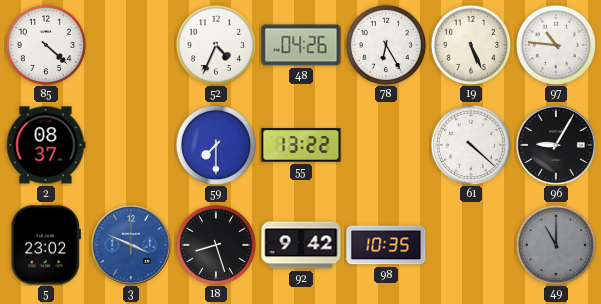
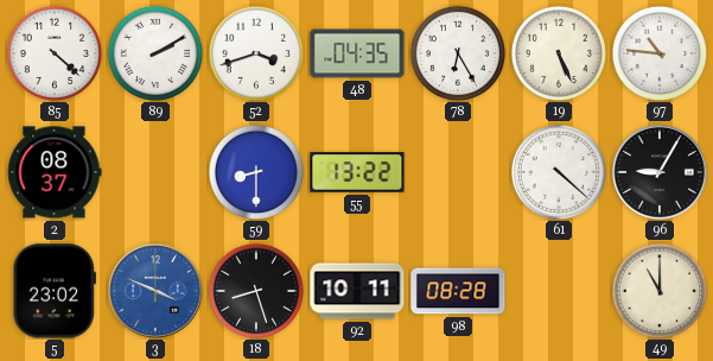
89: none -> 2:10
52: 4:34 -> 3:42
48: 04:26 -> 04:35
59: 7:30 -> 8:30
92: 9:42 -> 10:11
98: 10:35 -> 08:28
49 dial: grey -> cream
